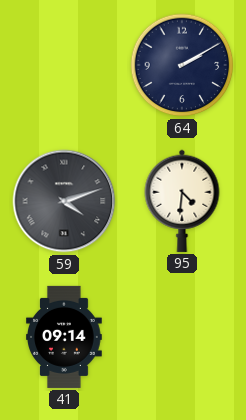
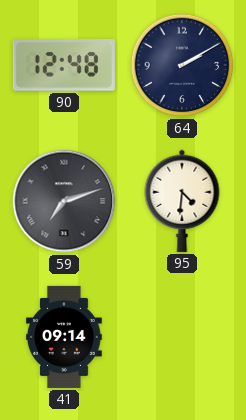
90: none -> 12:48
59: 4:12 -> 7:12
